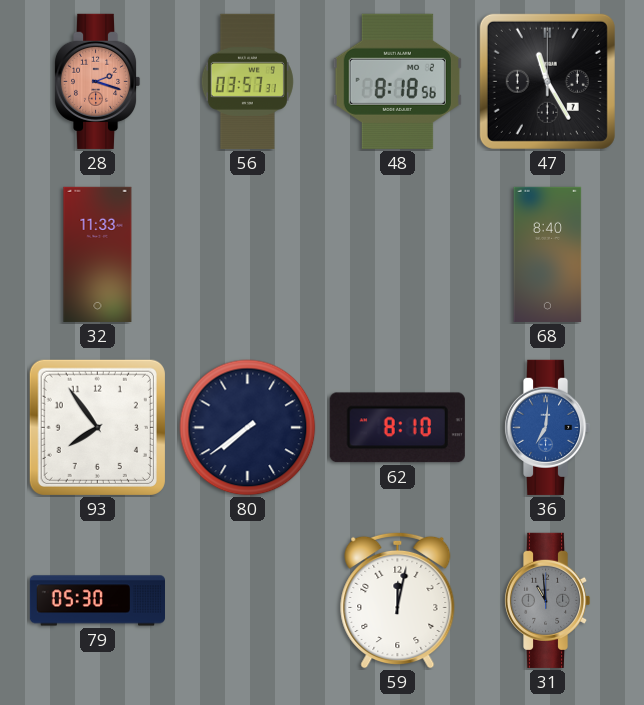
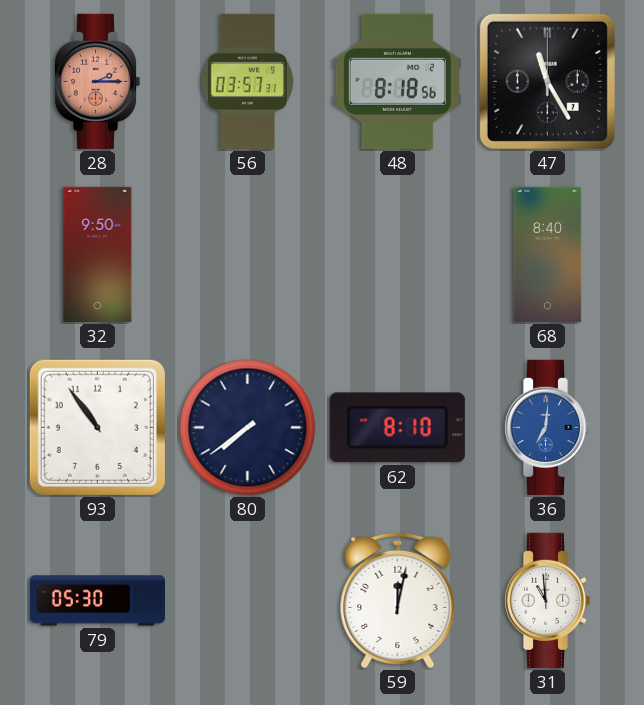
28: 2:18 -> 2:15
32: 11:33 -> 9:50
93: 7:54 -> 10:54
31 dial: grey -> white
